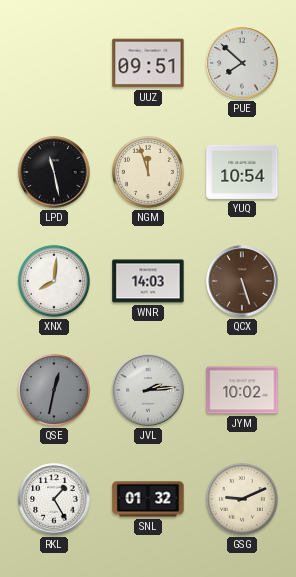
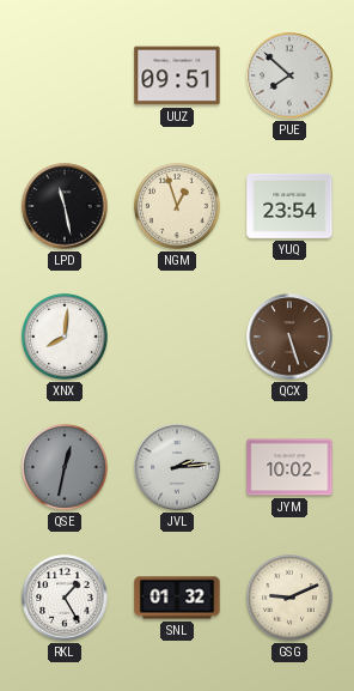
NGM: 11:57 -> 12:57
YUQ: 10:54 -> 23:54
WNR: 14:03 -> none
